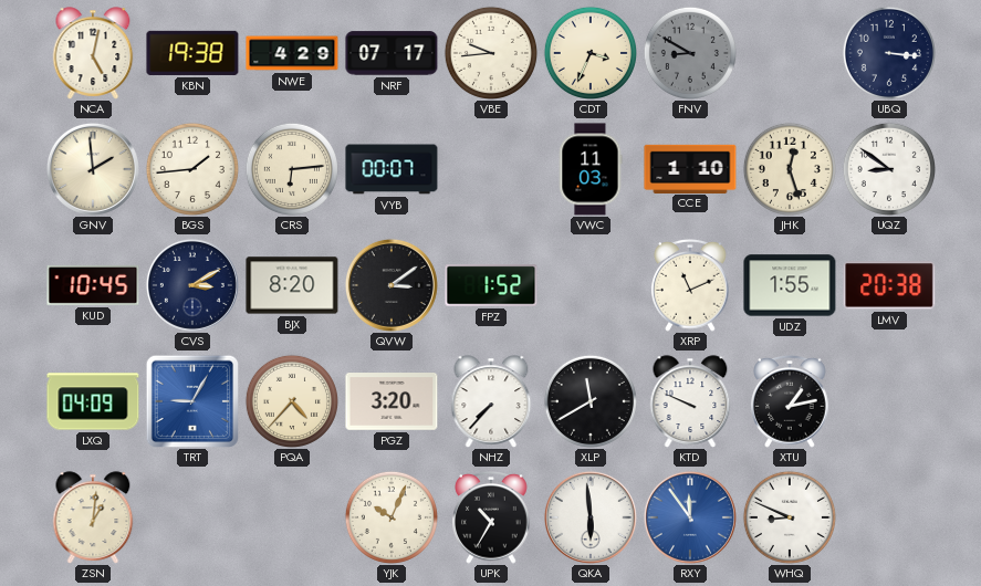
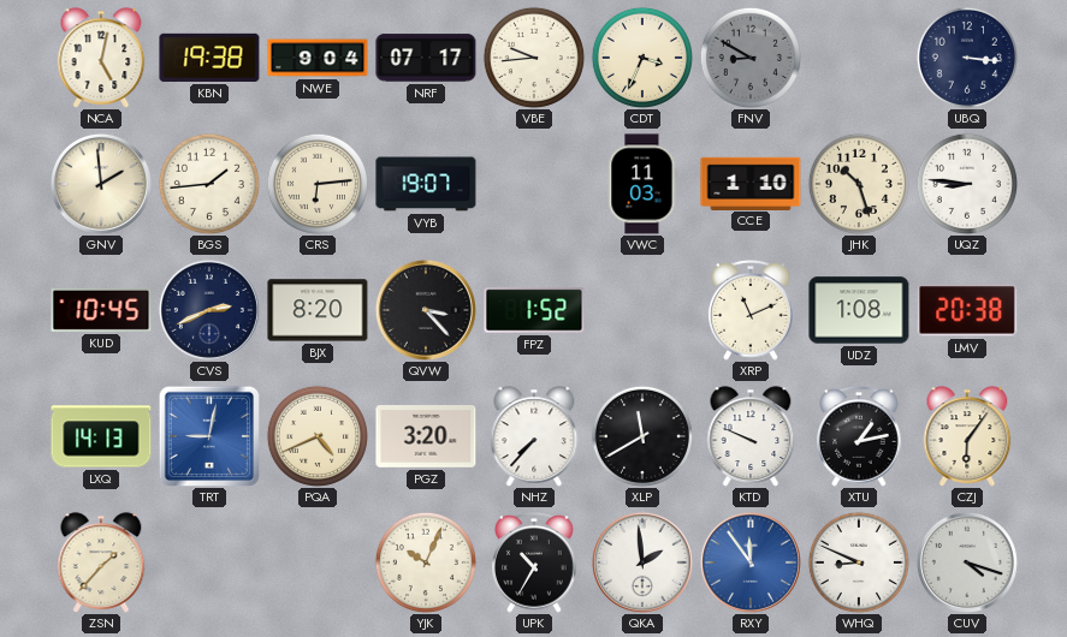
NWE: 4:29 -> 9:04
VYB: 00:07 -> 19:07
JHK: 12:27 -> 10:27
UQZ: 8:51 -> 8:46
CVS: 3:10 -> 2:41
QVW: 3:09 -> 3:23
UDZ: 1:55 -> 1:08
LXQ: 04:09 -> 14:13
TRT: 9:05 -> 9:02
PQA: 4:37 -> 4:41
CZJ: none -> 6:06
ZSN: 1:01 -> 1:37
QKA: 5:59 -> 1:59
CUV: none -> 4:18
